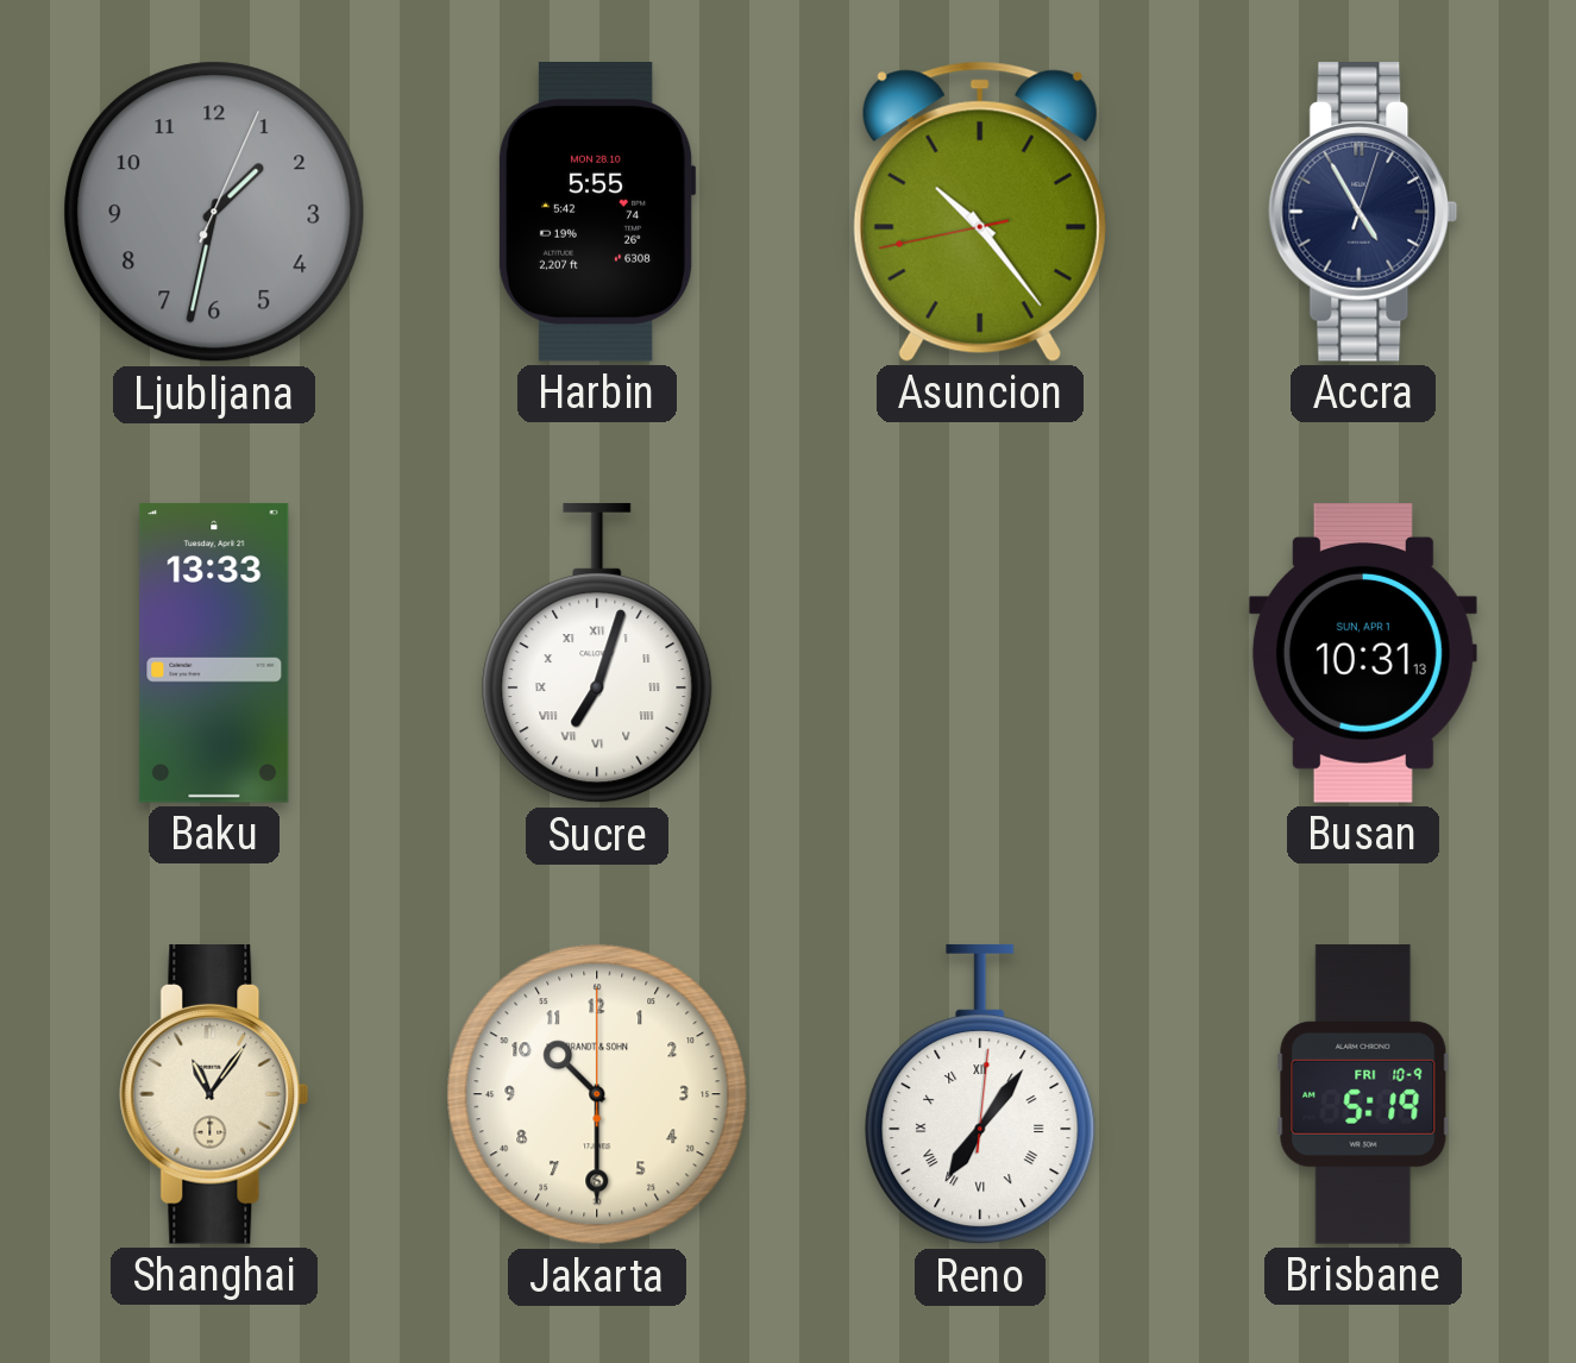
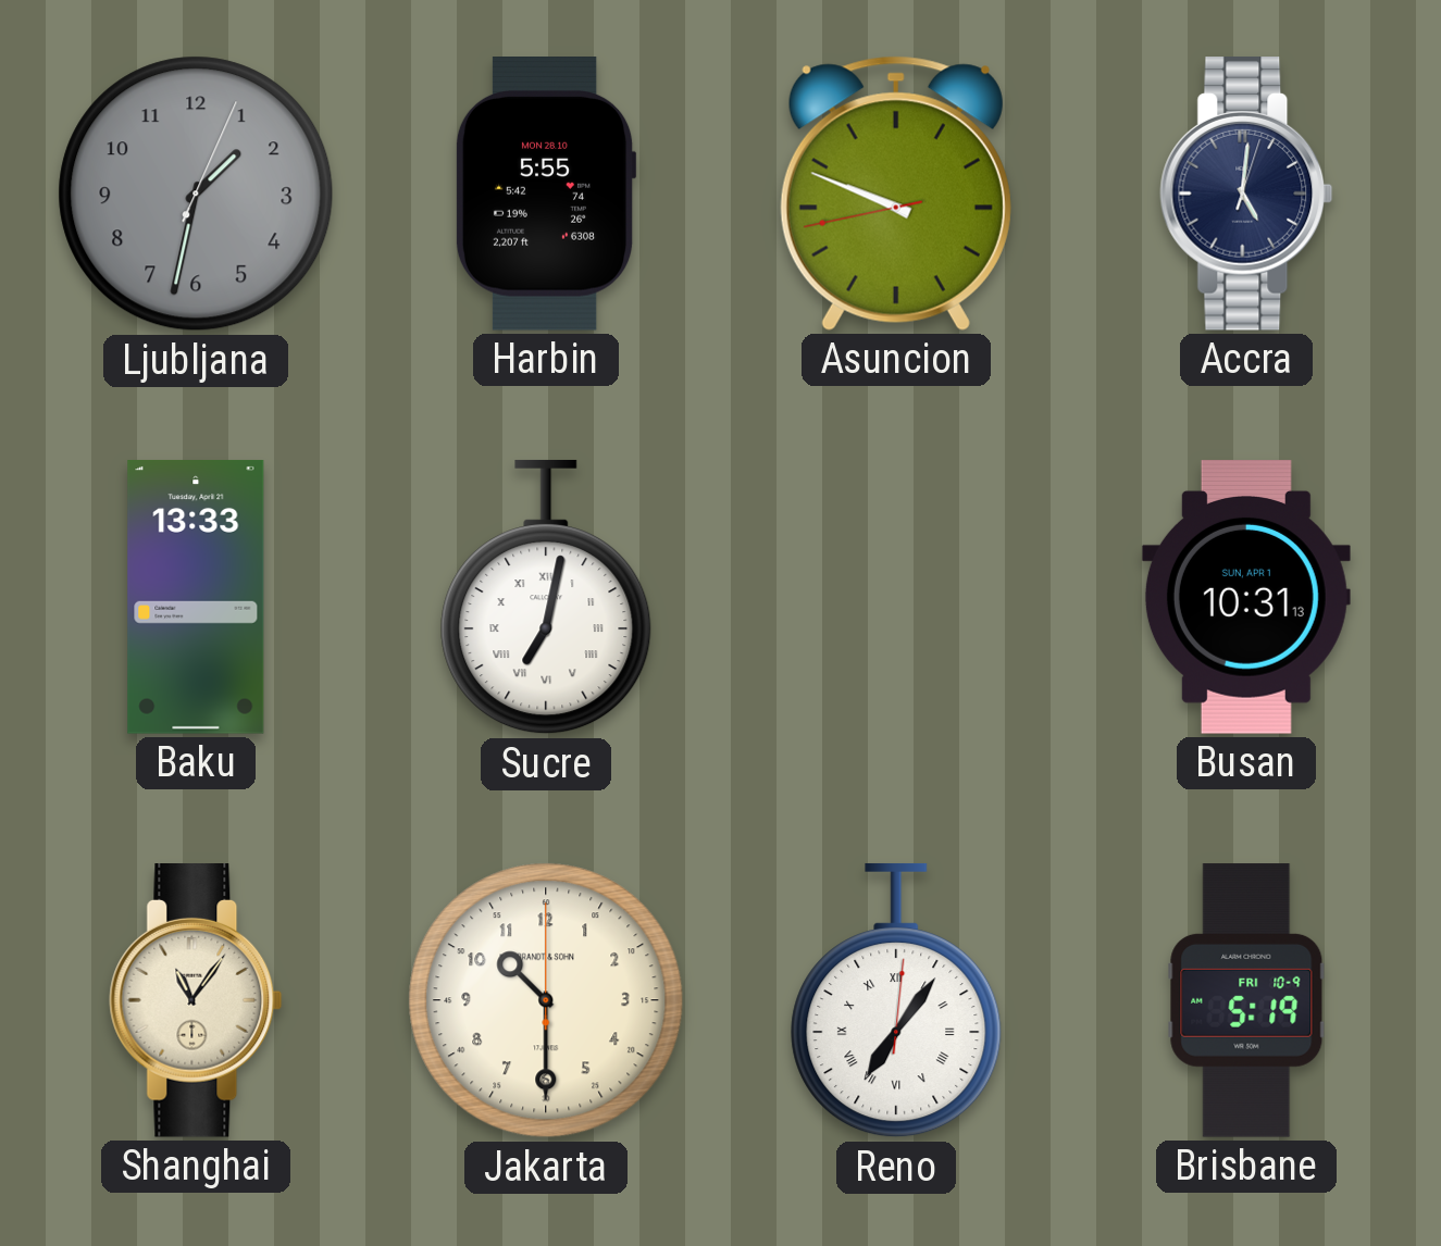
Asuncion: 10:23 -> 9:48
Accra: 4:55 -> 5:01
Sucre: 7:03 -> 7:02
